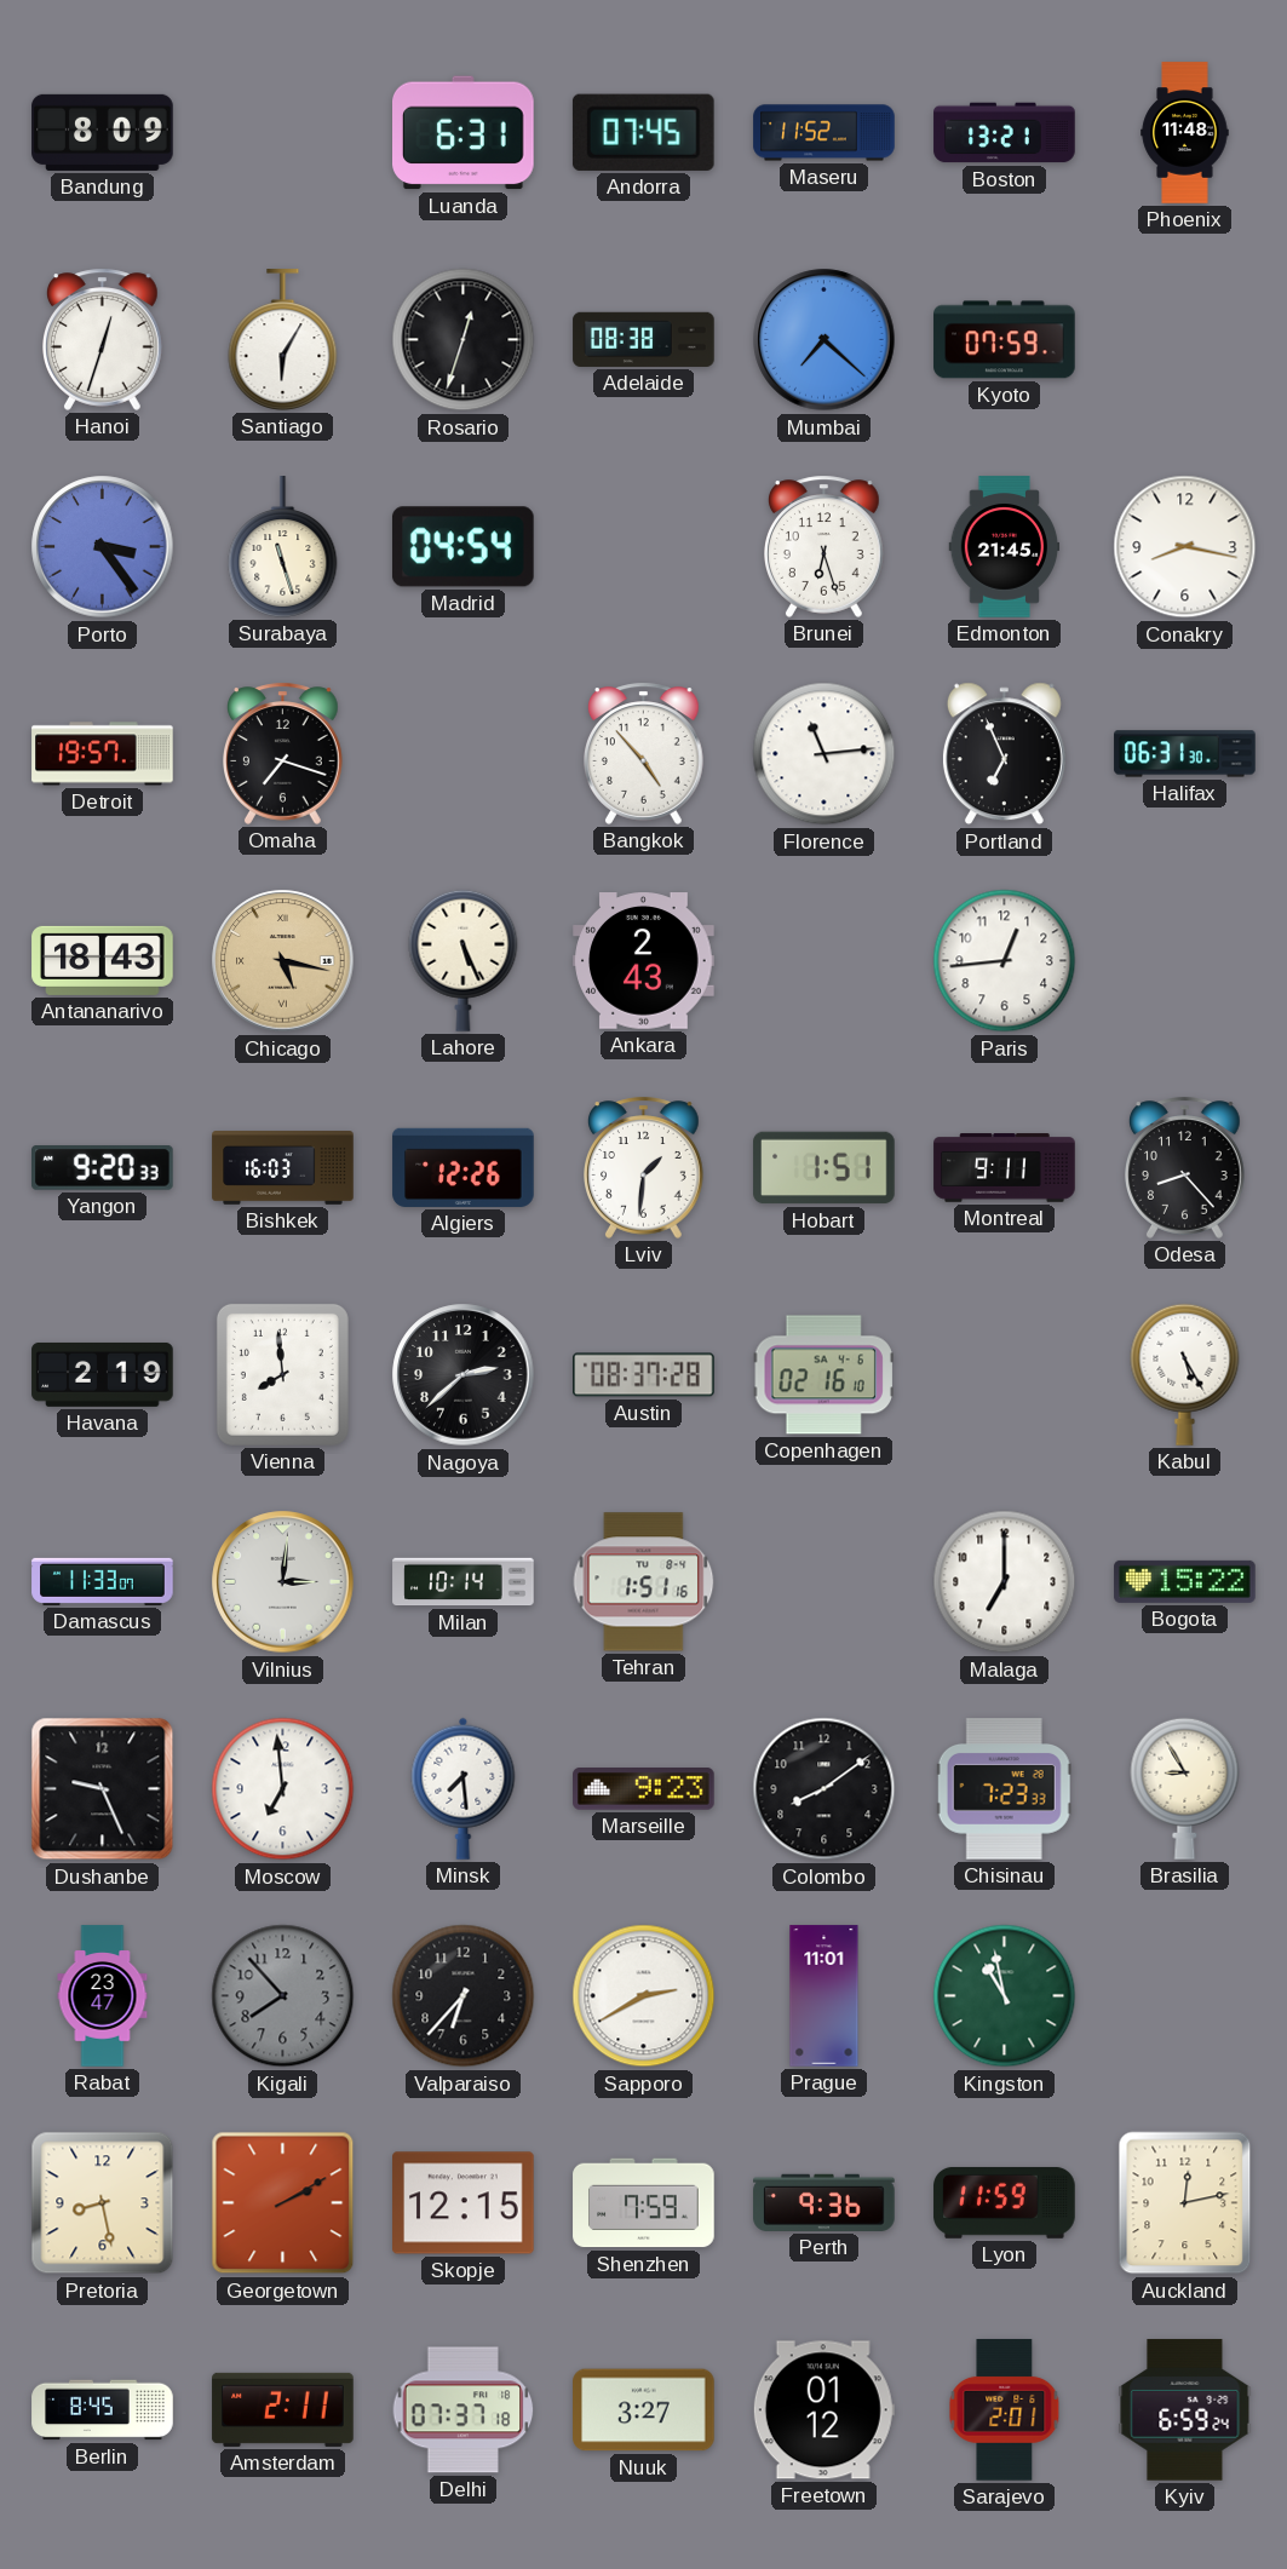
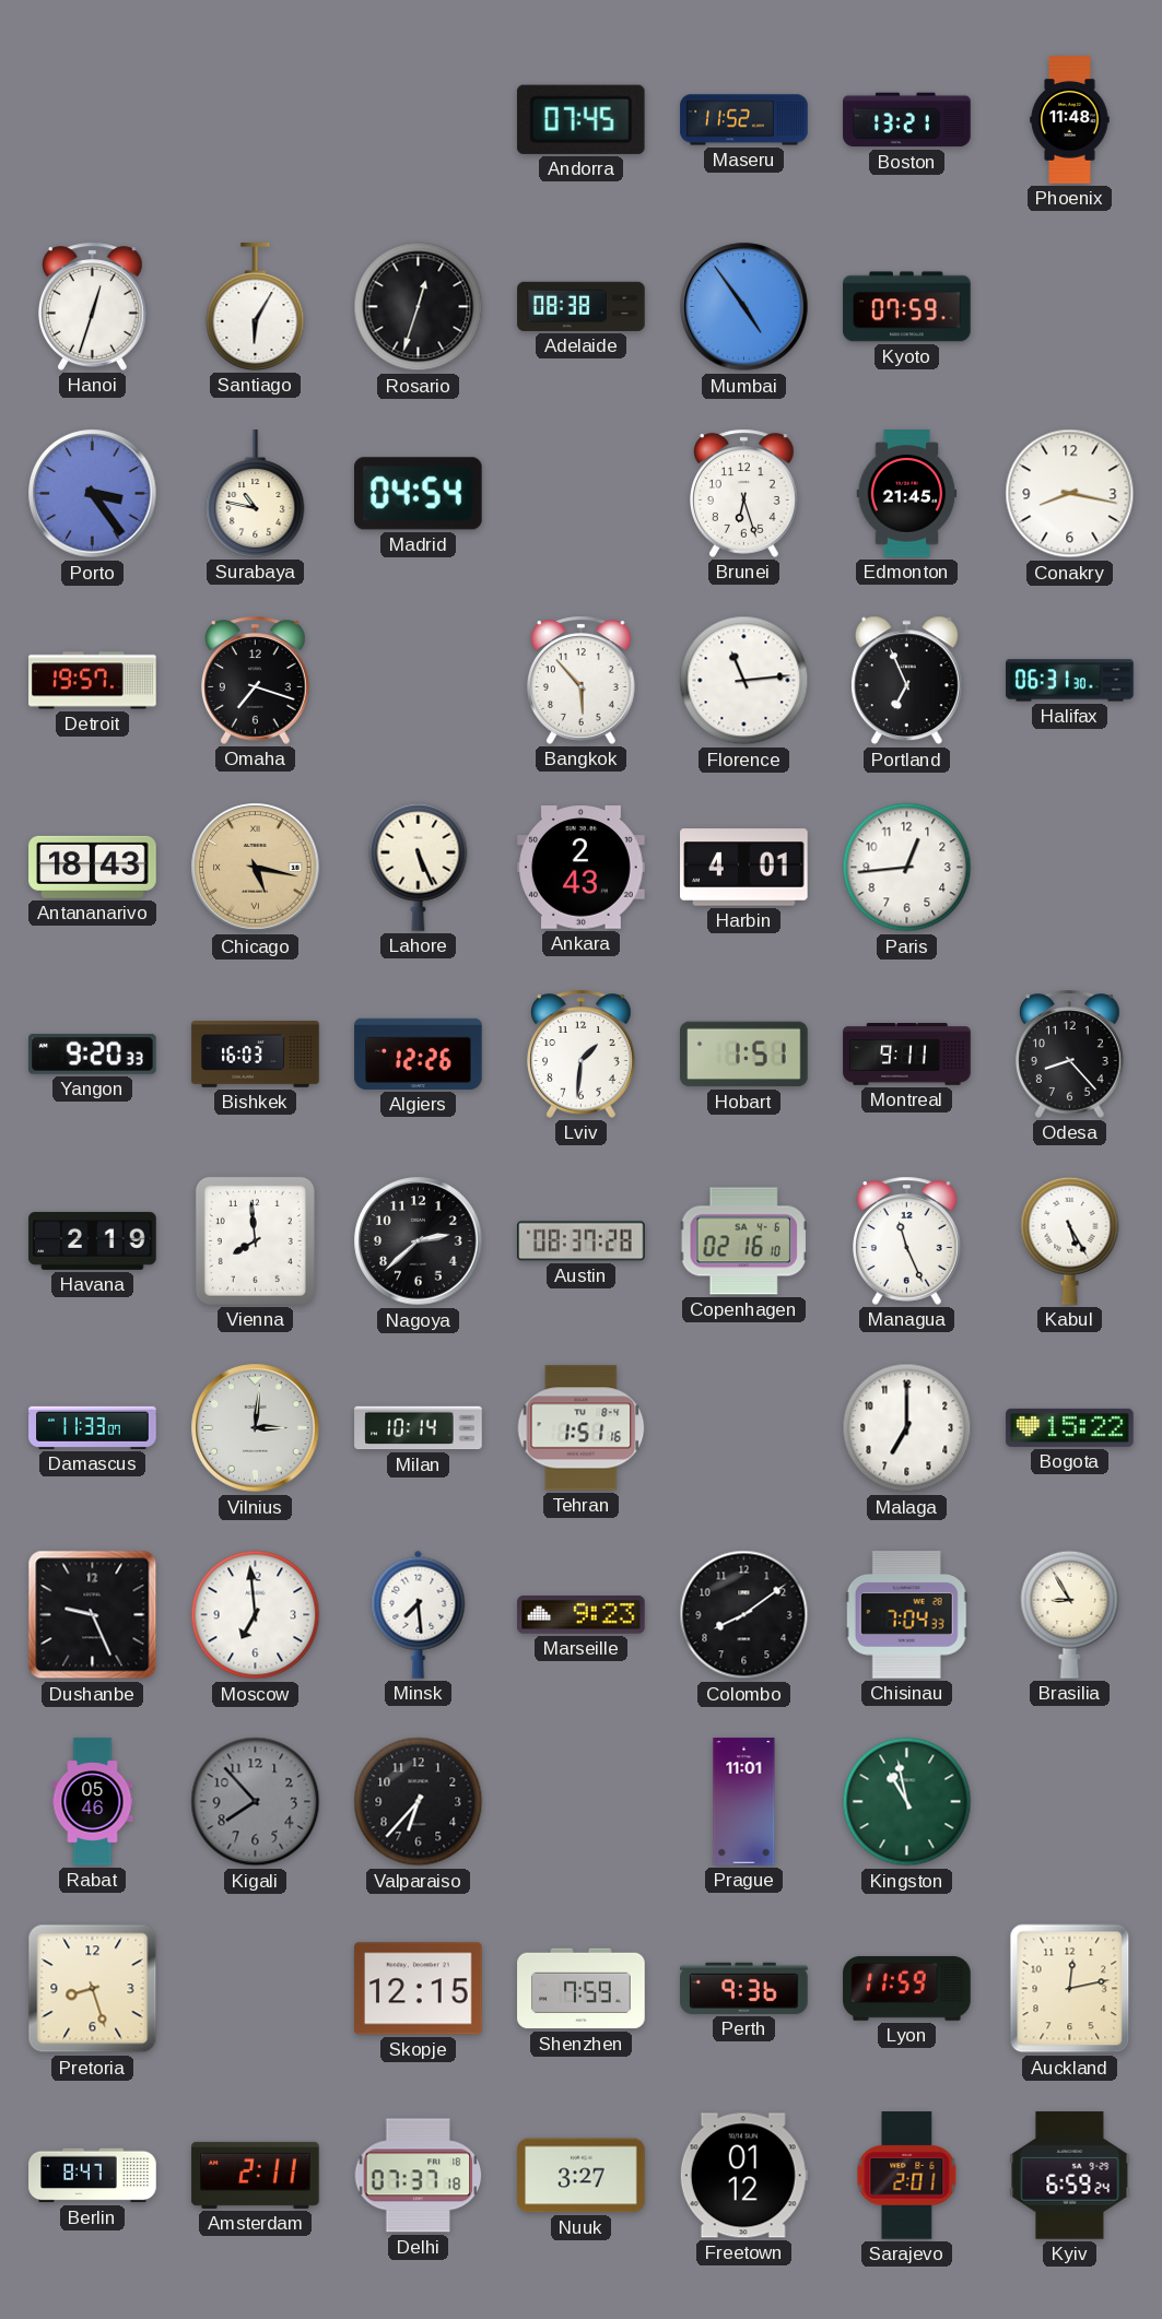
Bandung: 8:09 -> none
Luanda: 6:31 -> none
Mumbai: 7:22 -> 4:54
Surabaya: 11:27 -> 10:47
Bangkok: 4:53 -> 5:53
Harbin: none -> 4:01
Managua: none -> 11:26
Chisinau: 7:23 -> 7:04
Rabat: 23:47 -> 05:46
Sapporo: 2:40 -> none
Pretoria: 8:28 -> 8:27
Georgetown: 2:10 -> none
Berlin: 8:45 -> 8:47
